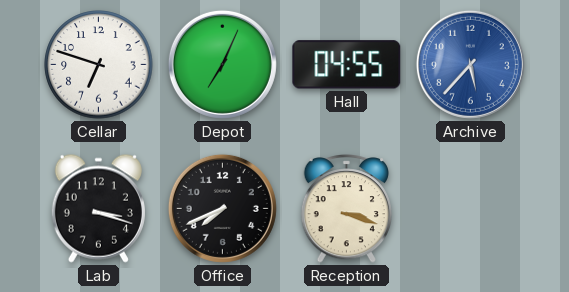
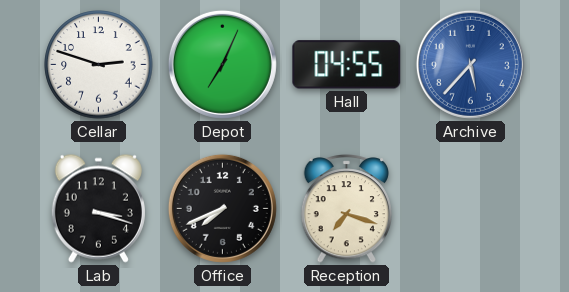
Cellar: 6:48 -> 2:48
Reception: 3:18 -> 7:18
